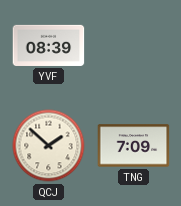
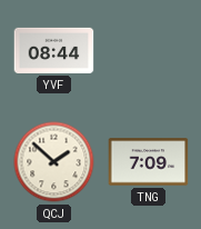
YVF: 08:39 -> 08:44
